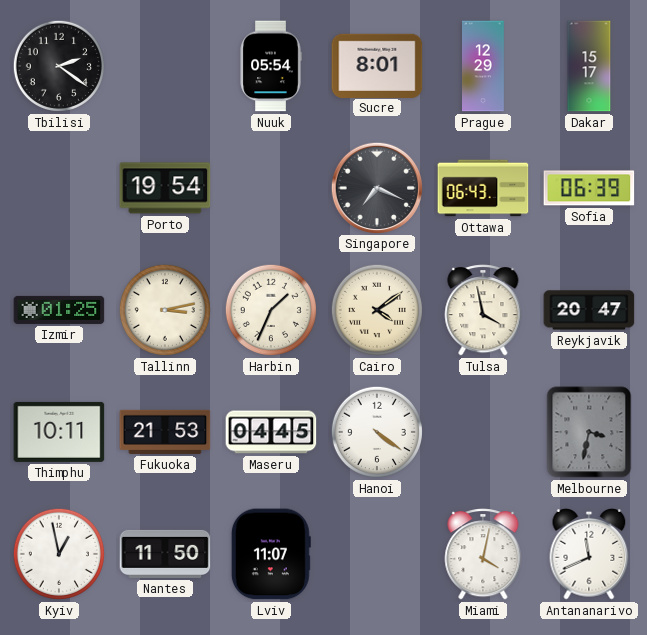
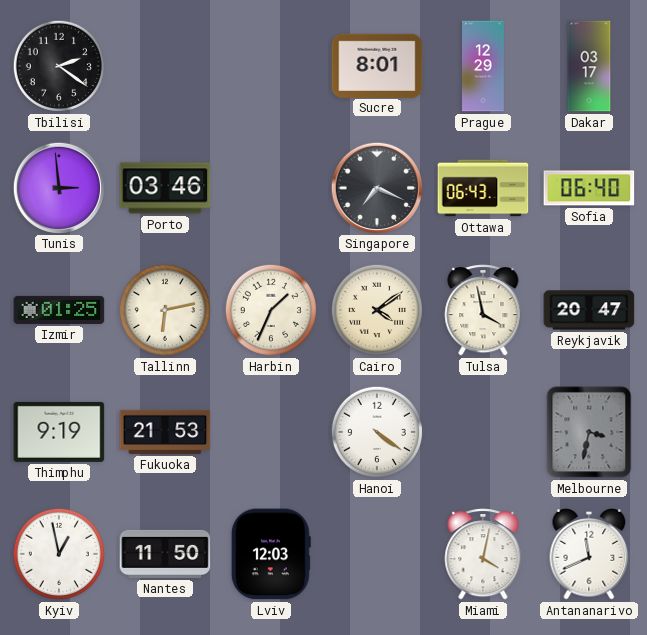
Nuuk: 05:54 -> none
Dakar: 15:17 -> 03:17
Tunis: none -> 2:59
Porto: 19:54 -> 03:46
Sofia: 06:39 -> 06:40
Tallinn: 3:13 -> 6:13
Thimphu: 10:11 -> 9:19
Maseru: 04:45 -> none
Lviv: 11:07 -> 12:03
